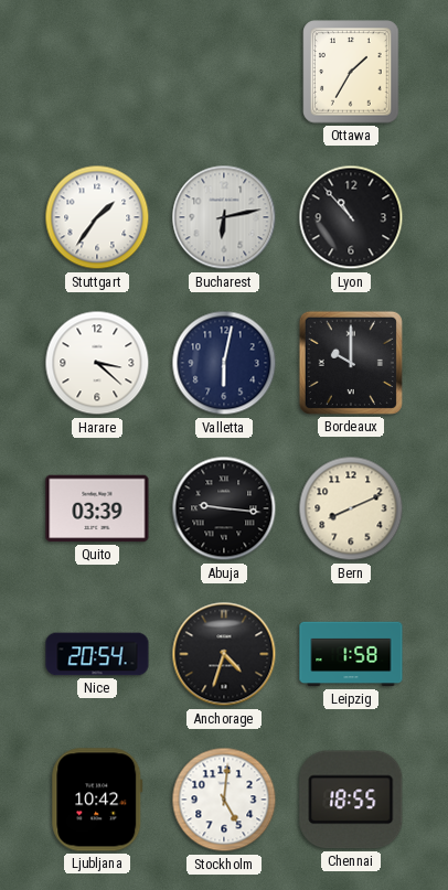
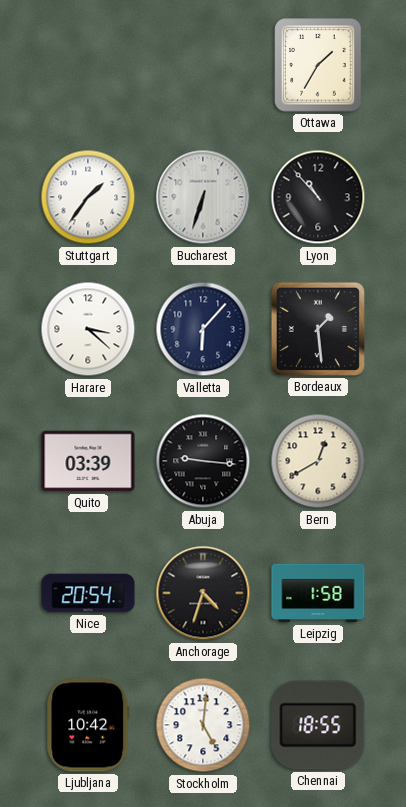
Bucharest: 6:13 -> 6:33
Valletta: 6:02 -> 6:07
Bordeaux: 10:00 -> 1:29
Bern: 8:11 -> 12:40
